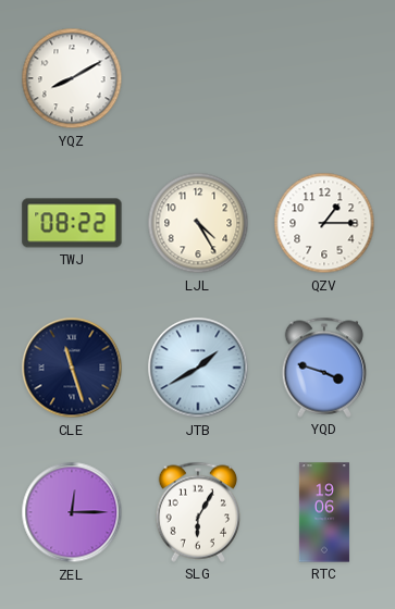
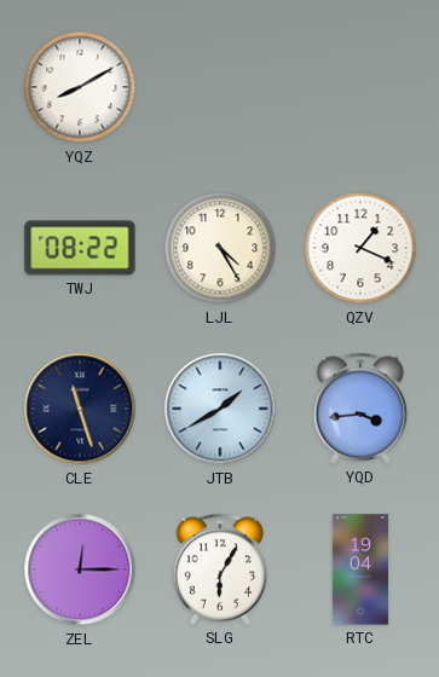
QZV: 1:15 -> 1:19
YQD: 3:48 -> 3:44
RTC: 19:06 -> 19:04
